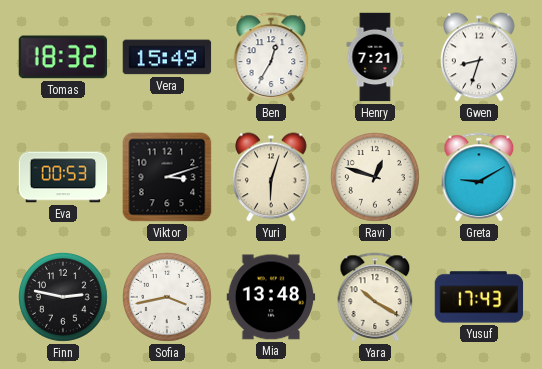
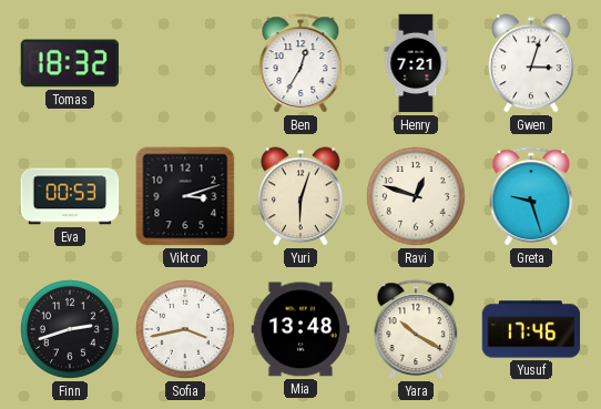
Vera: 15:49 -> none
Gwen: 8:33 -> 3:03
Greta: 9:10 -> 9:27
Finn: 2:47 -> 2:42
Yusuf: 17:43 -> 17:46
